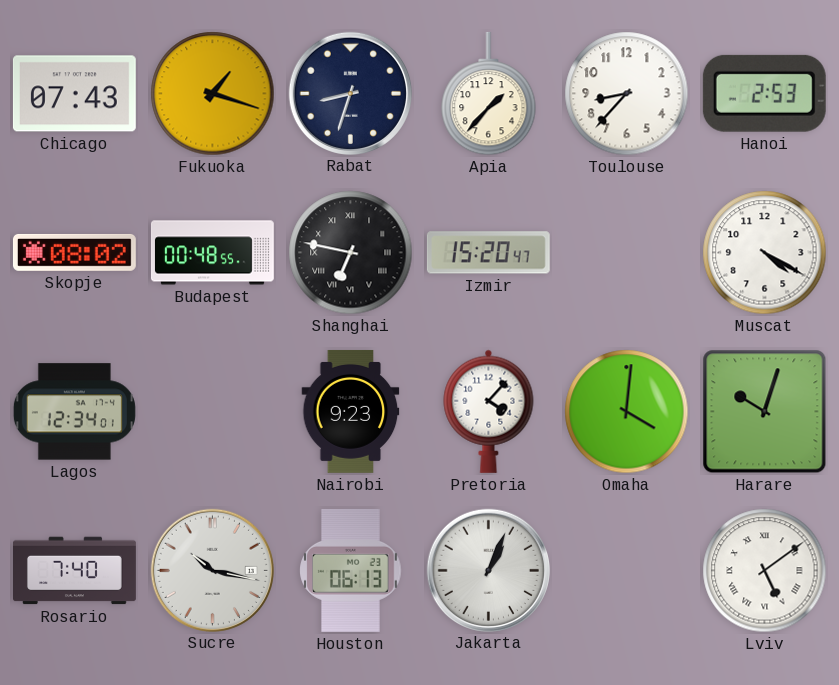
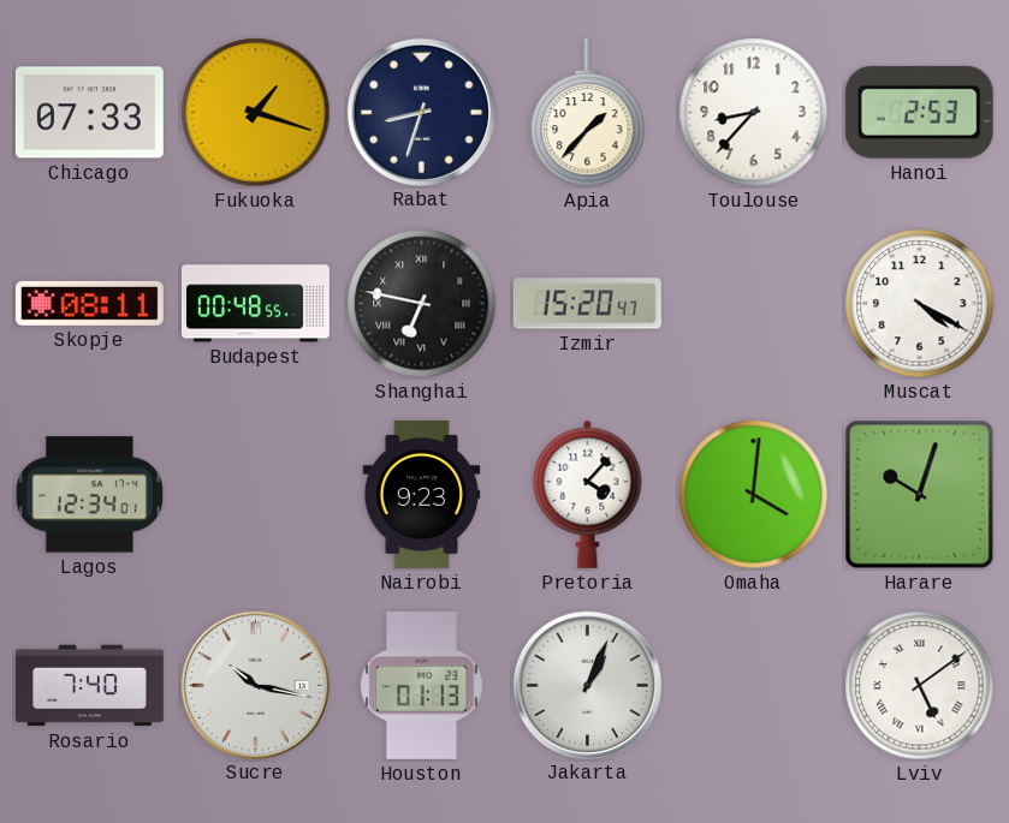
Chicago: 07:43 -> 07:33
Skopje: 08:02 -> 08:11
Houston: 06:13 -> 01:13
